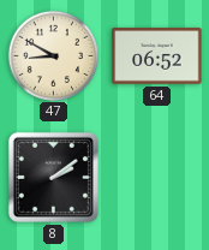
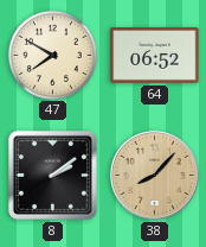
47: 8:50 -> 7:50
38: none -> 8:07
